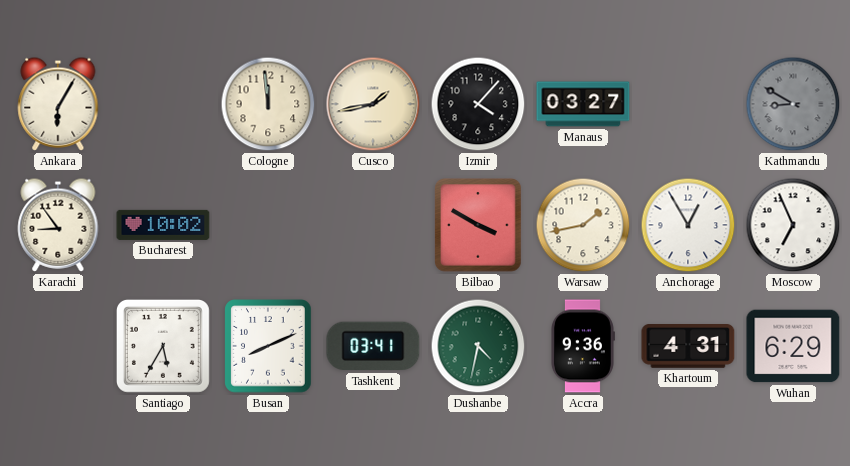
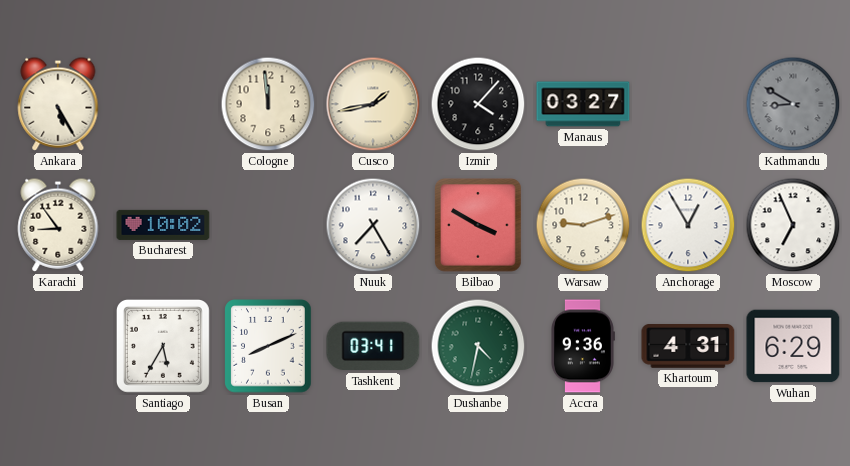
Ankara: 6:05 -> 5:25
Nuuk: none -> 7:25
Warsaw: 1:43 -> 9:12
